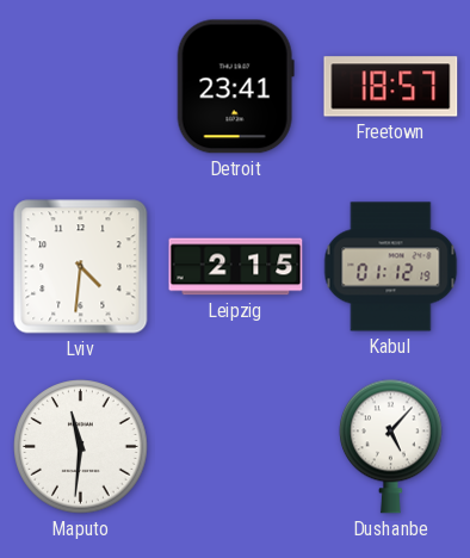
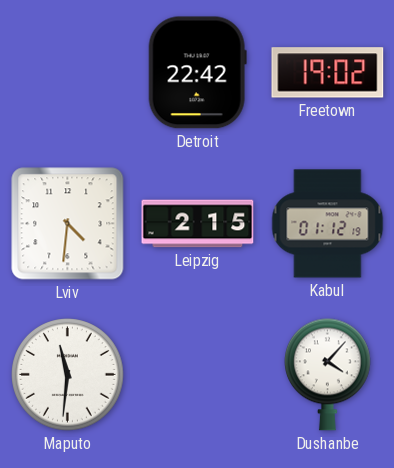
Detroit: 23:41 -> 22:42
Freetown: 18:57 -> 19:02
Dushanbe: 5:07 -> 4:07
